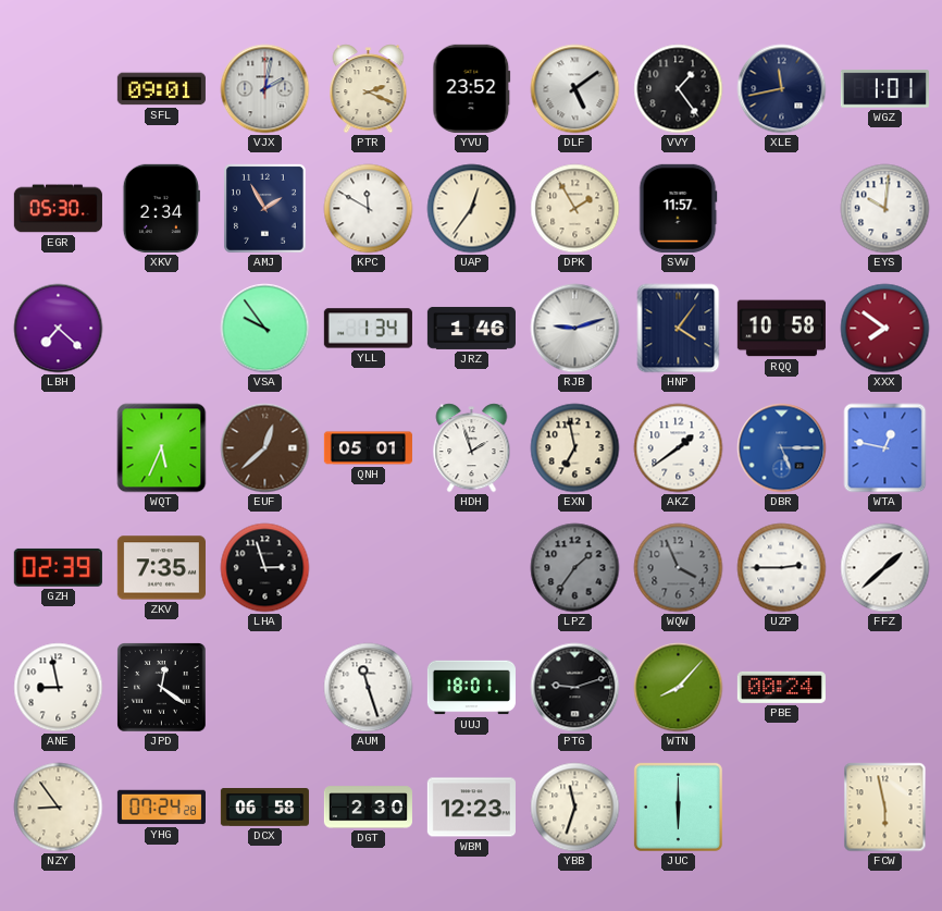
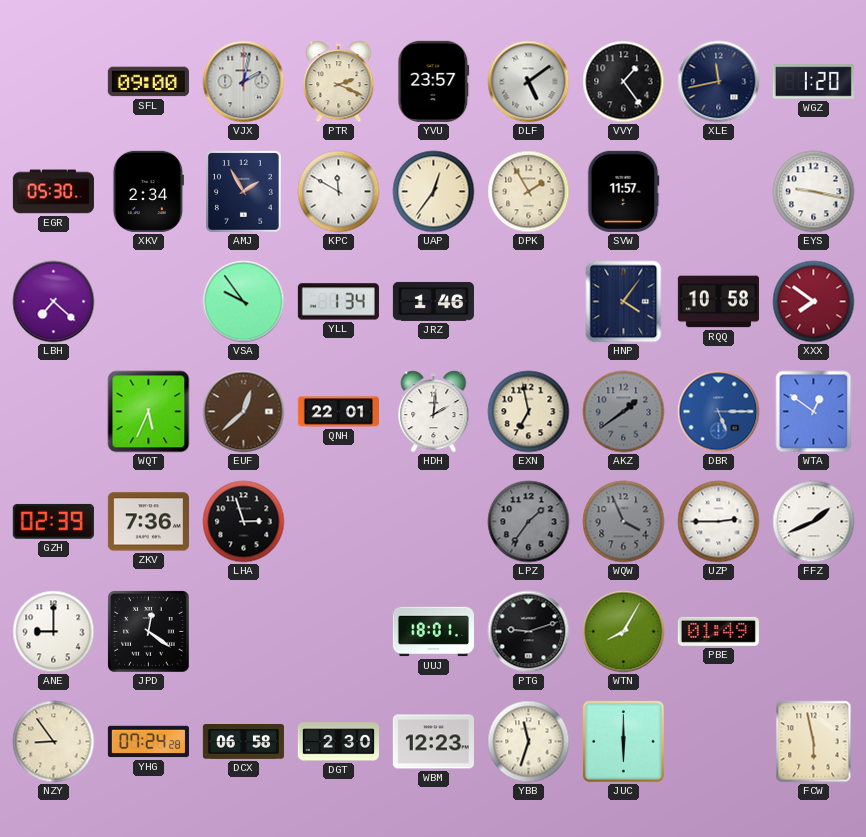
SFL: 09:01 -> 09:00
YVU: 23:52 -> 23:57
WGZ: 1:01 -> 1:20
EYS: 10:01 -> 9:17
RJB: 9:12 -> none
QNH: 05:01 -> 22:01
HDH: 1:57 -> 2:01
AKZ dial: white -> grey
WTA: 12:47 -> 12:51
ZKV: 7:35 -> 7:36
FFZ: 1:38 -> 1:41
ANE: 8:58 -> 9:00
AUM: 11:27 -> none
WTN: 8:07 -> 8:05
PBE: 00:24 -> 01:49
